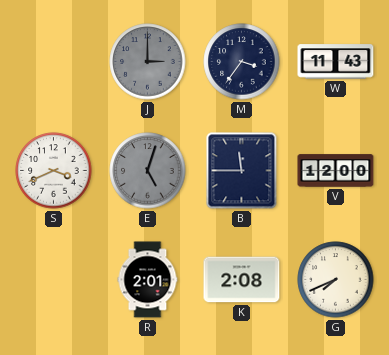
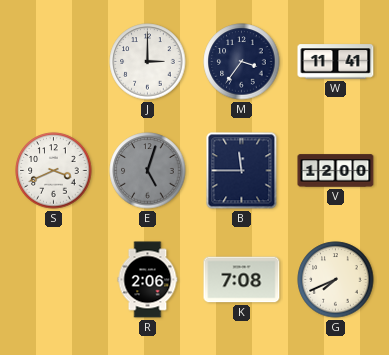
J dial: grey -> white
W: 11:43 -> 11:41
R: 2:01 -> 2:06
K: 2:08 -> 7:08
